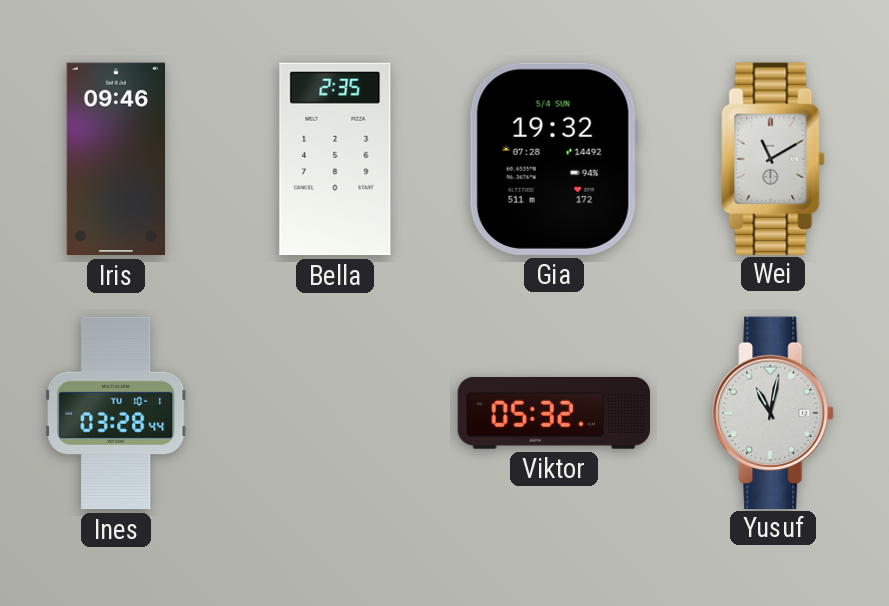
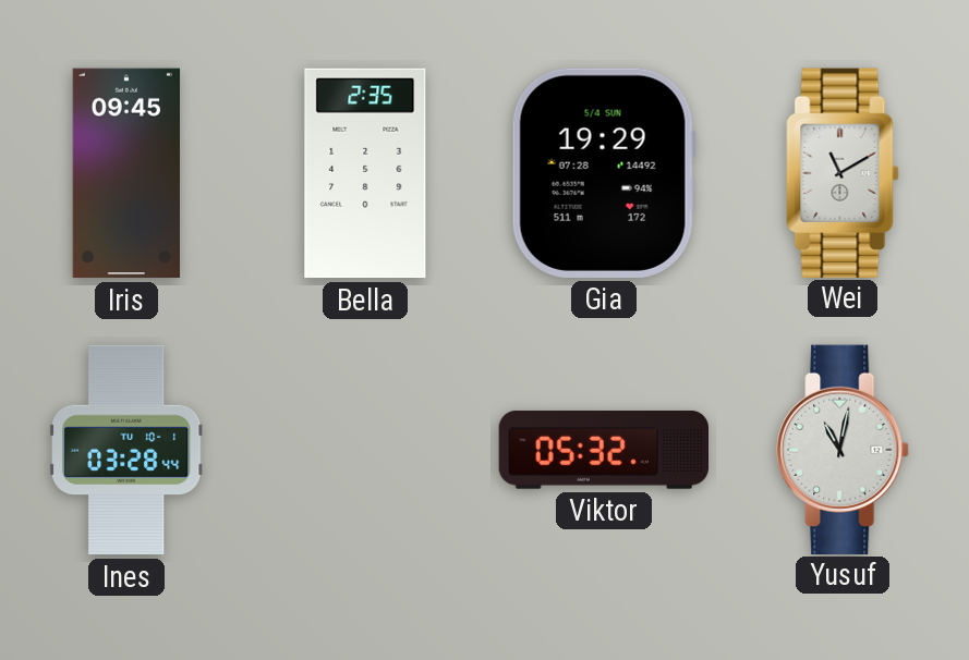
Iris: 09:46 -> 09:45
Gia: 19:32 -> 19:29
